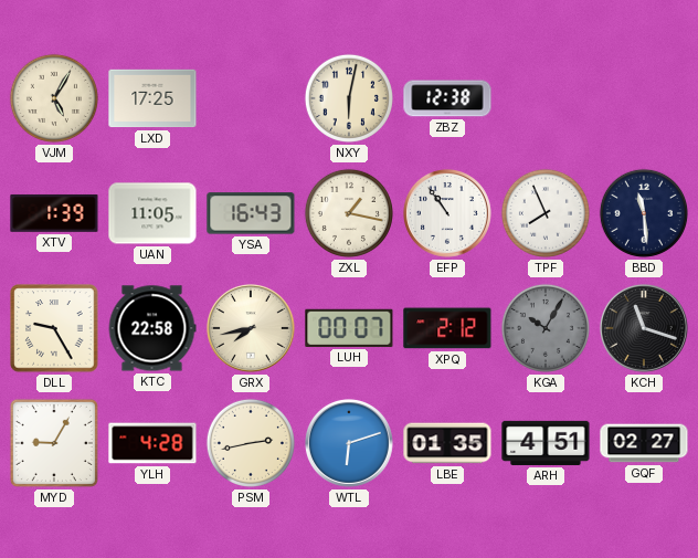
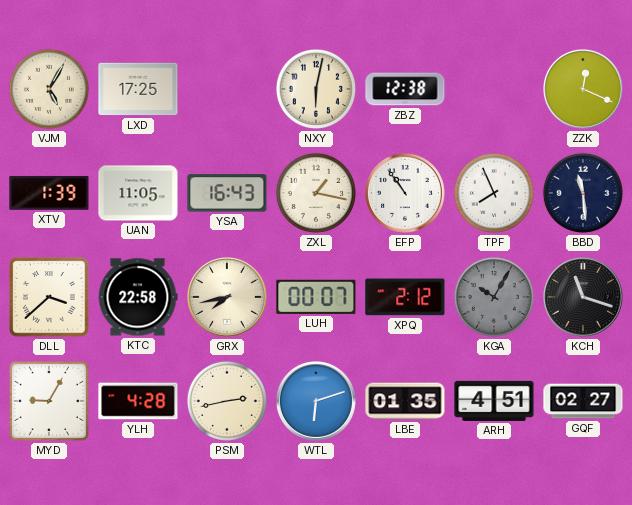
ZZK: none -> 12:19
DLL: 9:25 -> 3:38
